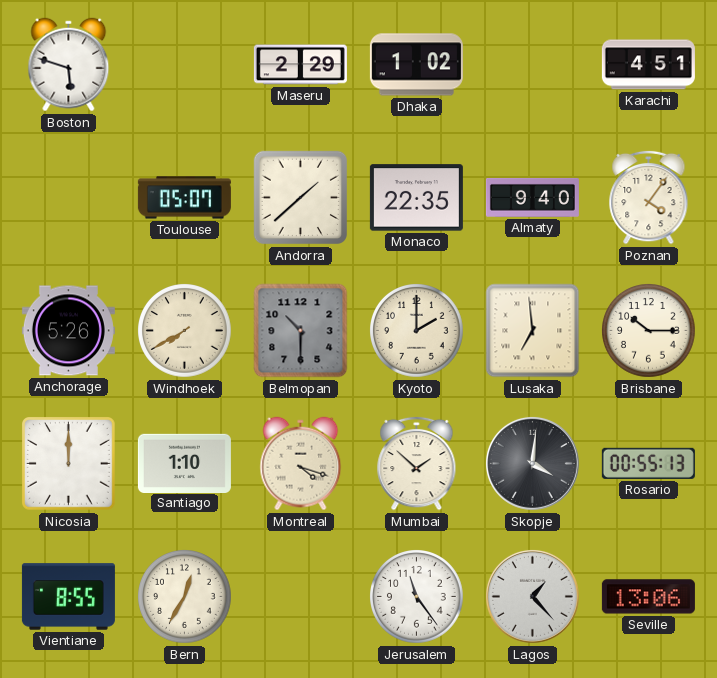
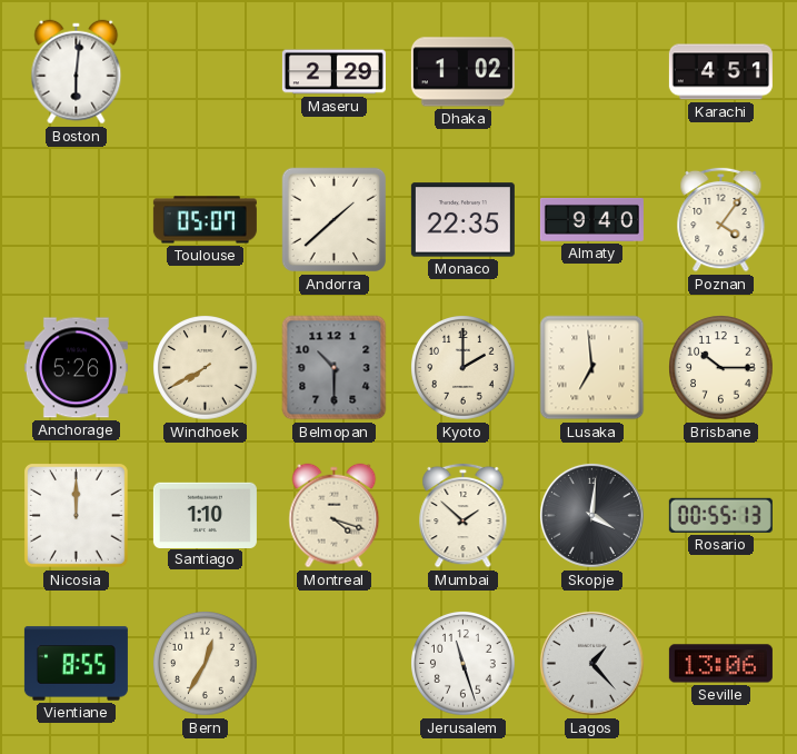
Boston: 5:48 -> 6:01
Jerusalem: 11:24 -> 11:27
